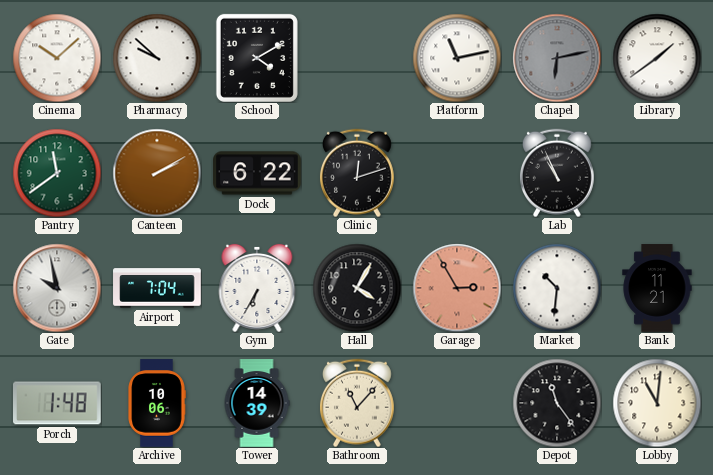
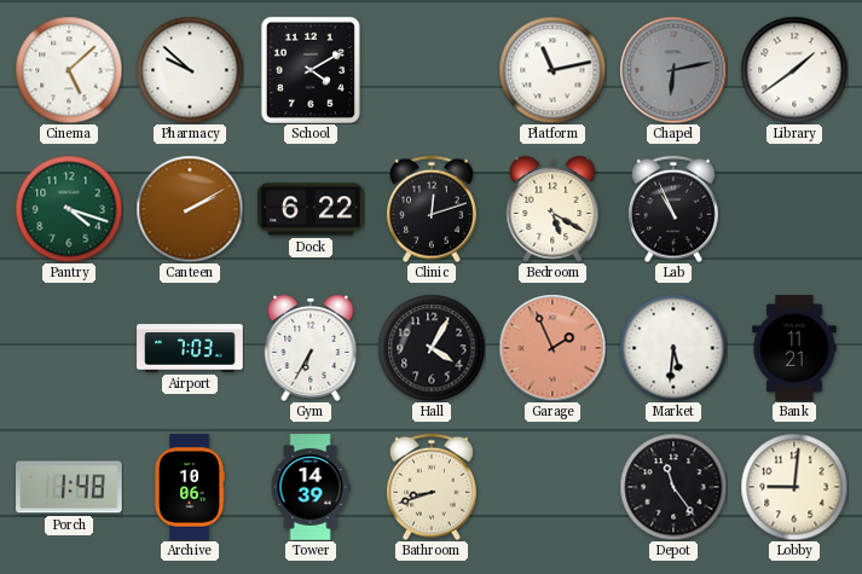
Cinema: 10:08 -> 5:08
Pantry: 11:39 -> 4:18
Bedroom: none -> 5:20
Gate: 9:58 -> none
Airport: 7:04 -> 7:03
Garage: 2:55 -> 1:56
Market: 10:31 -> 5:31
Bathroom: 11:07 -> 8:42
Lobby: 11:01 -> 9:01
